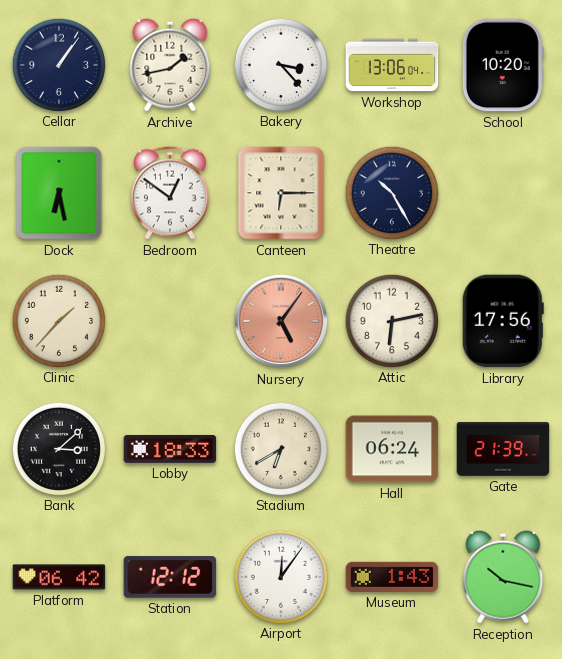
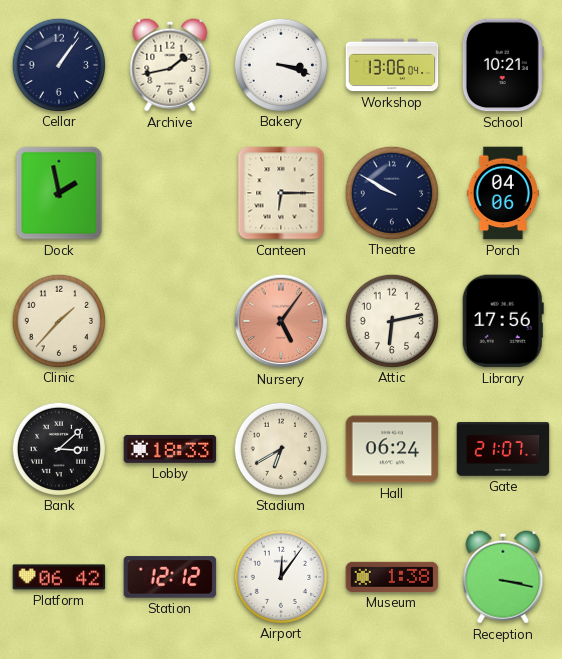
Bakery: 3:23 -> 3:18
School: 10:20 -> 10:21
Dock: 6:28 -> 1:58
Bedroom: 12:51 -> none
Theatre: 10:25 -> 9:50
Porch: none -> 04:06
Gate: 21:39 -> 21:07
Museum: 1:43 -> 1:38
Reception: 10:17 -> 3:17
